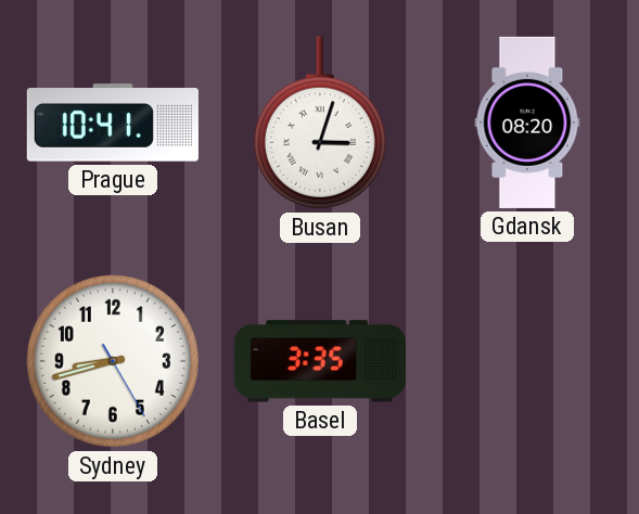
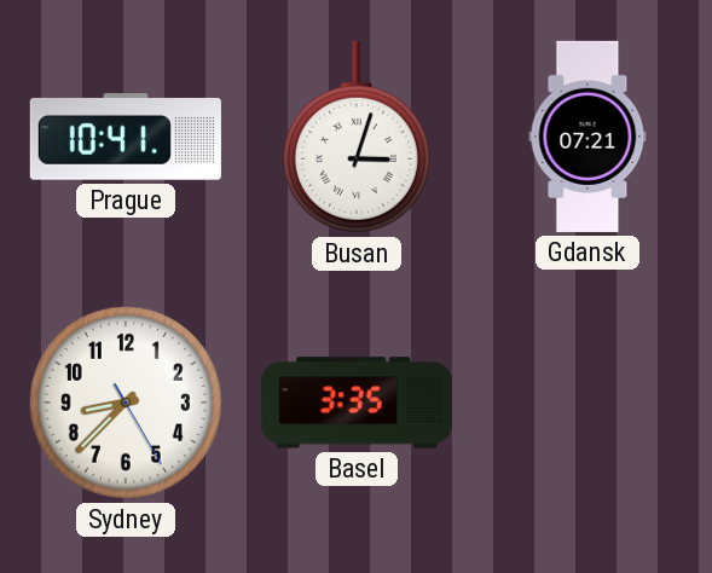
Gdansk: 08:20 -> 07:21
Sydney: 8:42 -> 8:37
